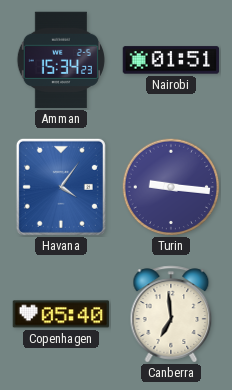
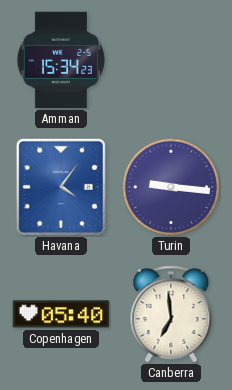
Nairobi: 01:51 -> none
